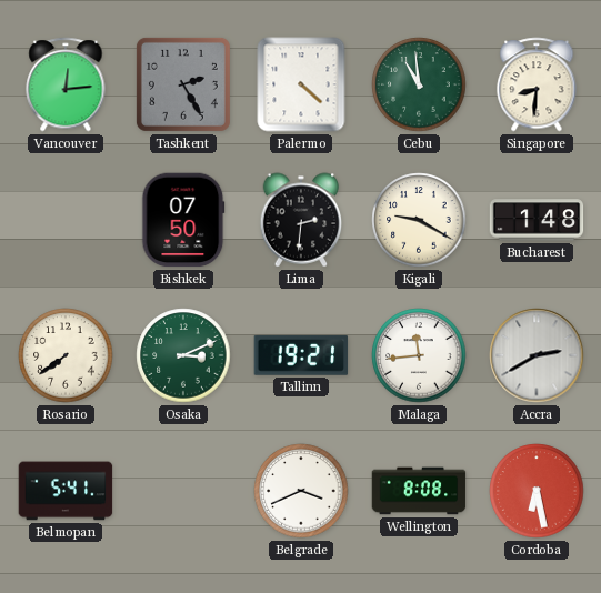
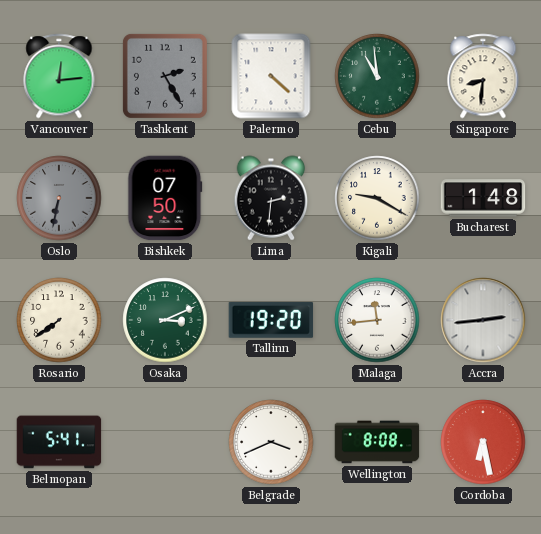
Oslo: none -> 6:32
Tallinn: 19:21 -> 19:20
Accra: 2:40 -> 2:44
